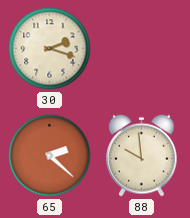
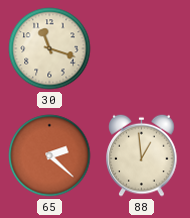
30: 2:18 -> 11:18
88: 9:59 -> 12:59
